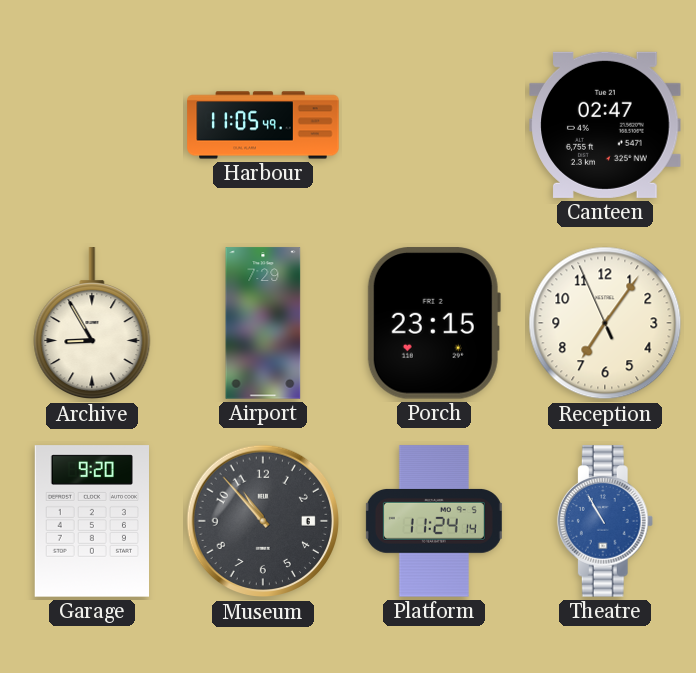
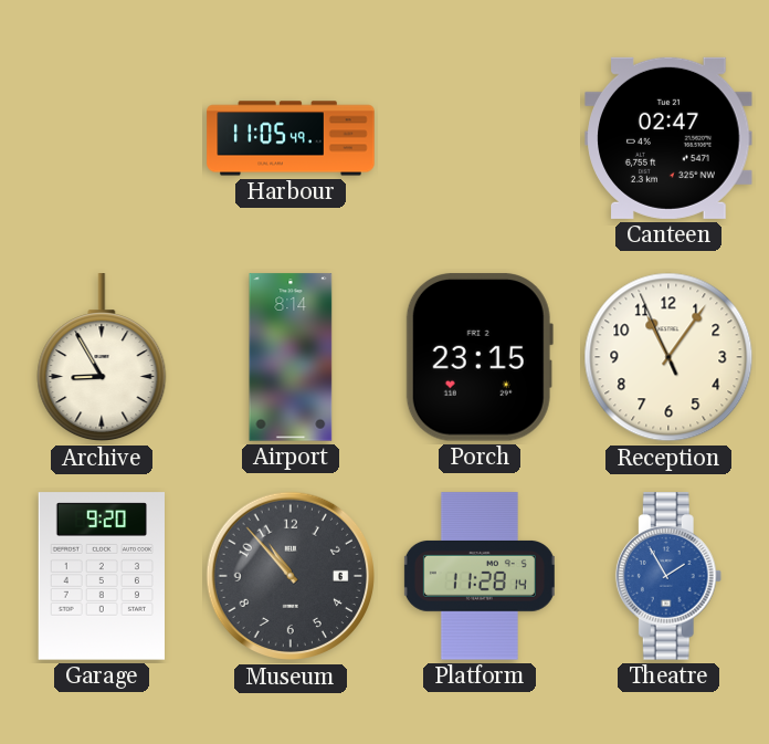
Airport: 7:29 -> 8:14
Reception: 7:05 -> 11:05
Platform: 11:24 -> 11:28
Theatre: 10:55 -> 1:55
